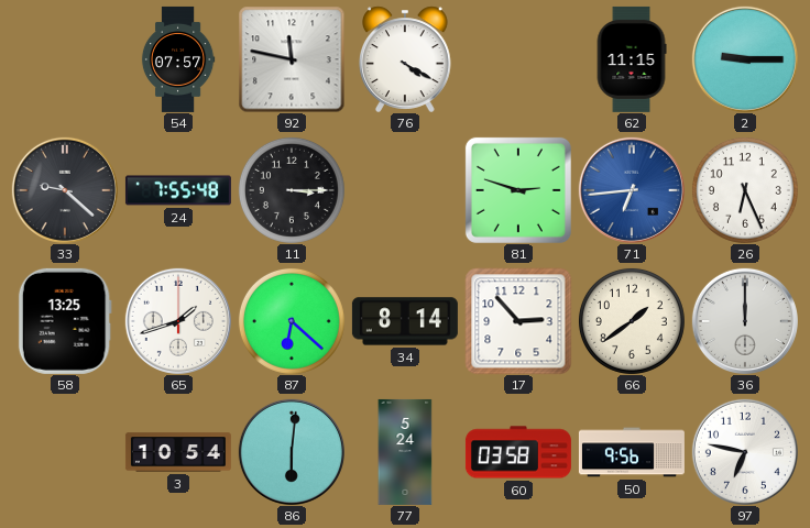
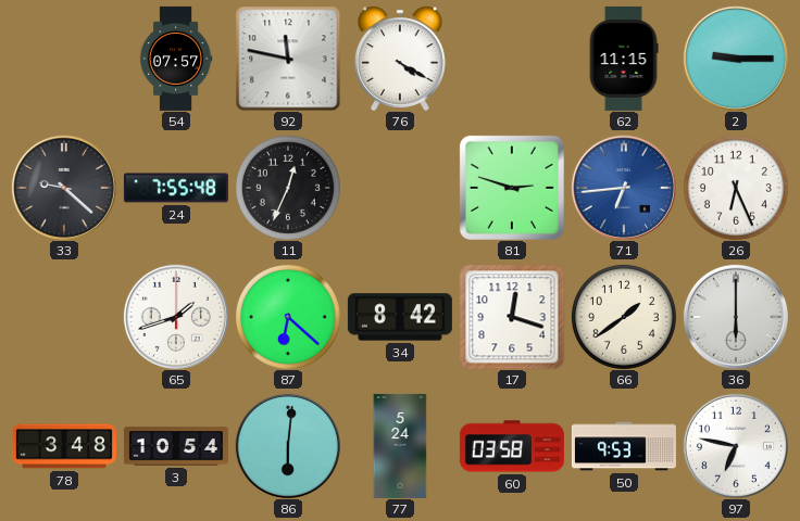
11: 3:15 -> 12:34
58: 13:25 -> none
34: 8:14 -> 8:42
17: 2:53 -> 12:18
36: 12:00 -> 6:00
78: none -> 3:48
50: 9:56 -> 9:53
